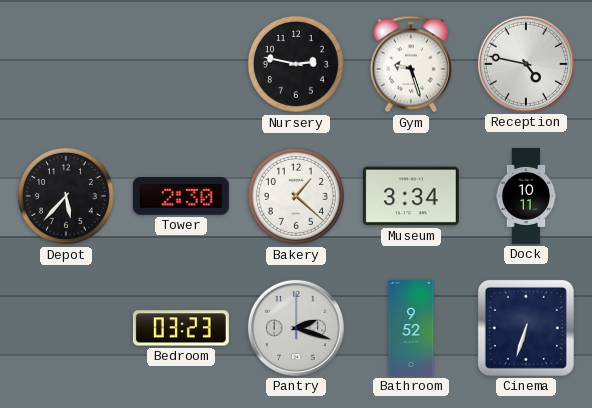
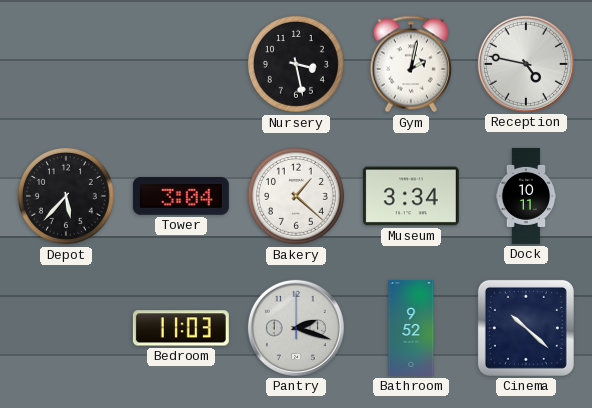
Nursery: 2:47 -> 3:28
Gym: 9:27 -> 2:02
Tower: 2:30 -> 3:04
Bedroom: 03:23 -> 11:03
Cinema: 6:33 -> 10:22
